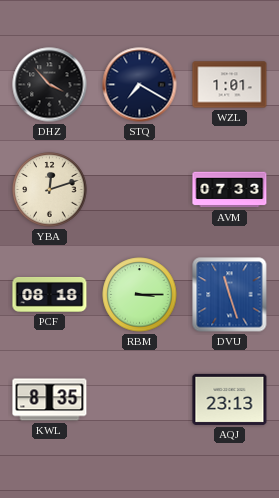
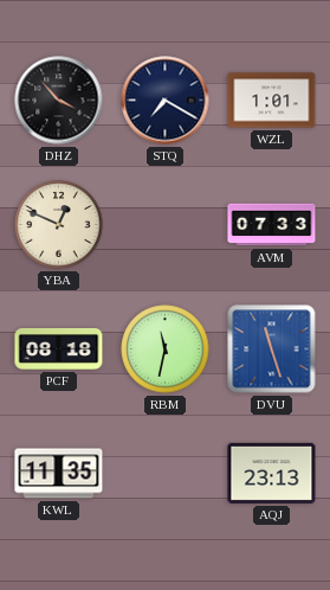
YBA: 12:12 -> 12:49
RBM: 3:15 -> 11:32
KWL: 8:35 -> 11:35
